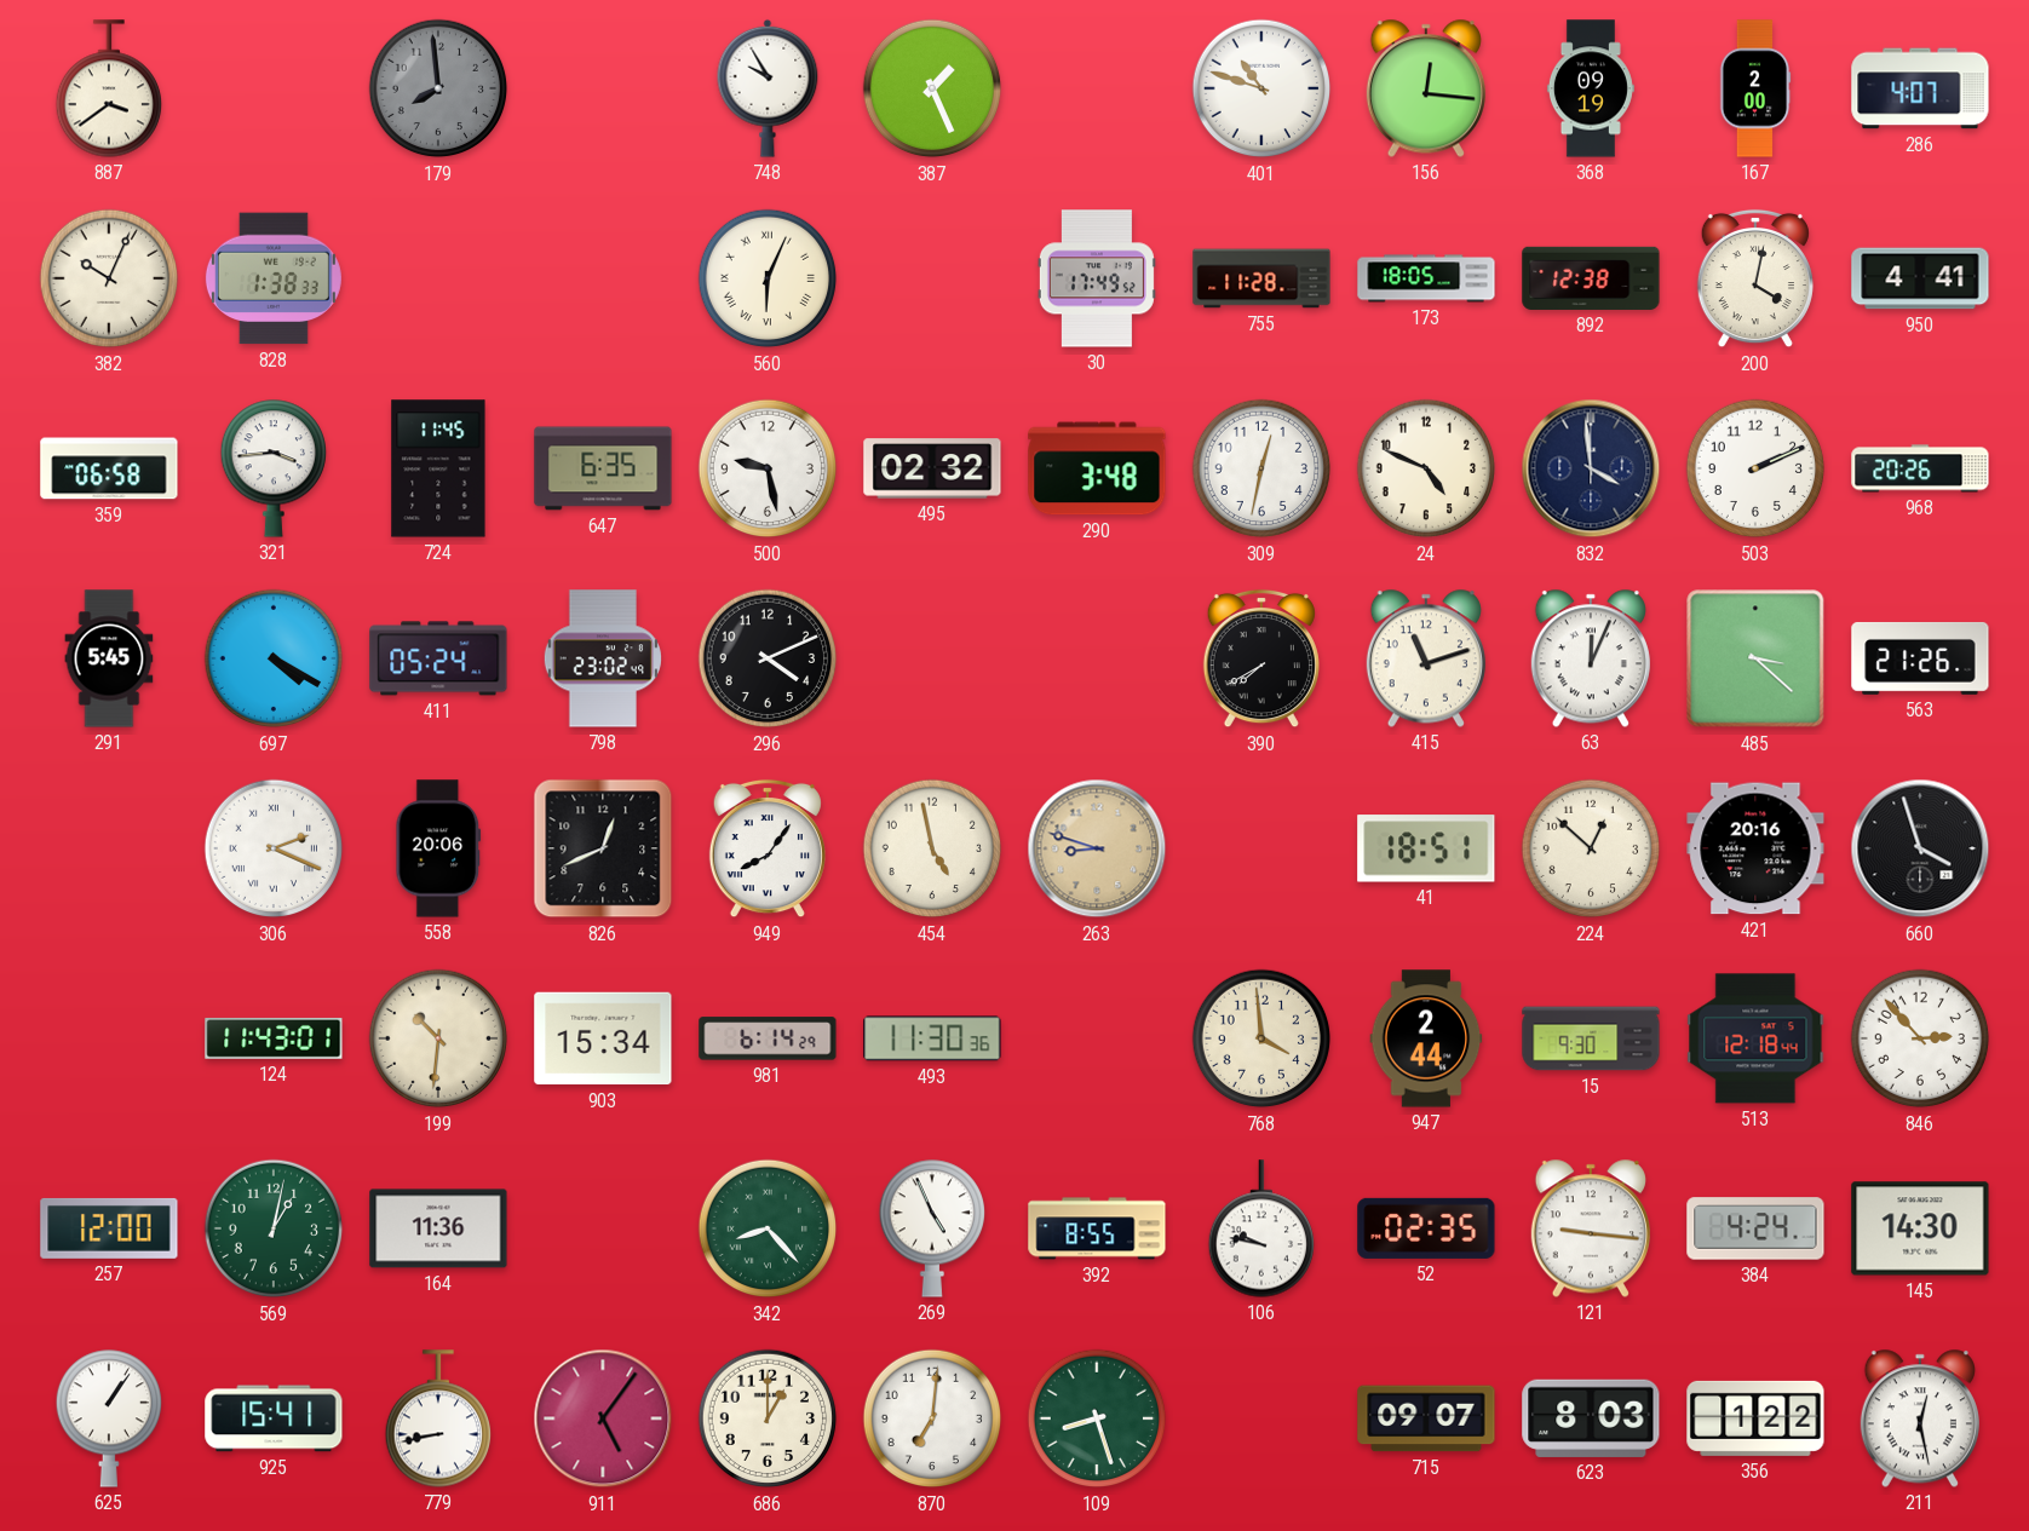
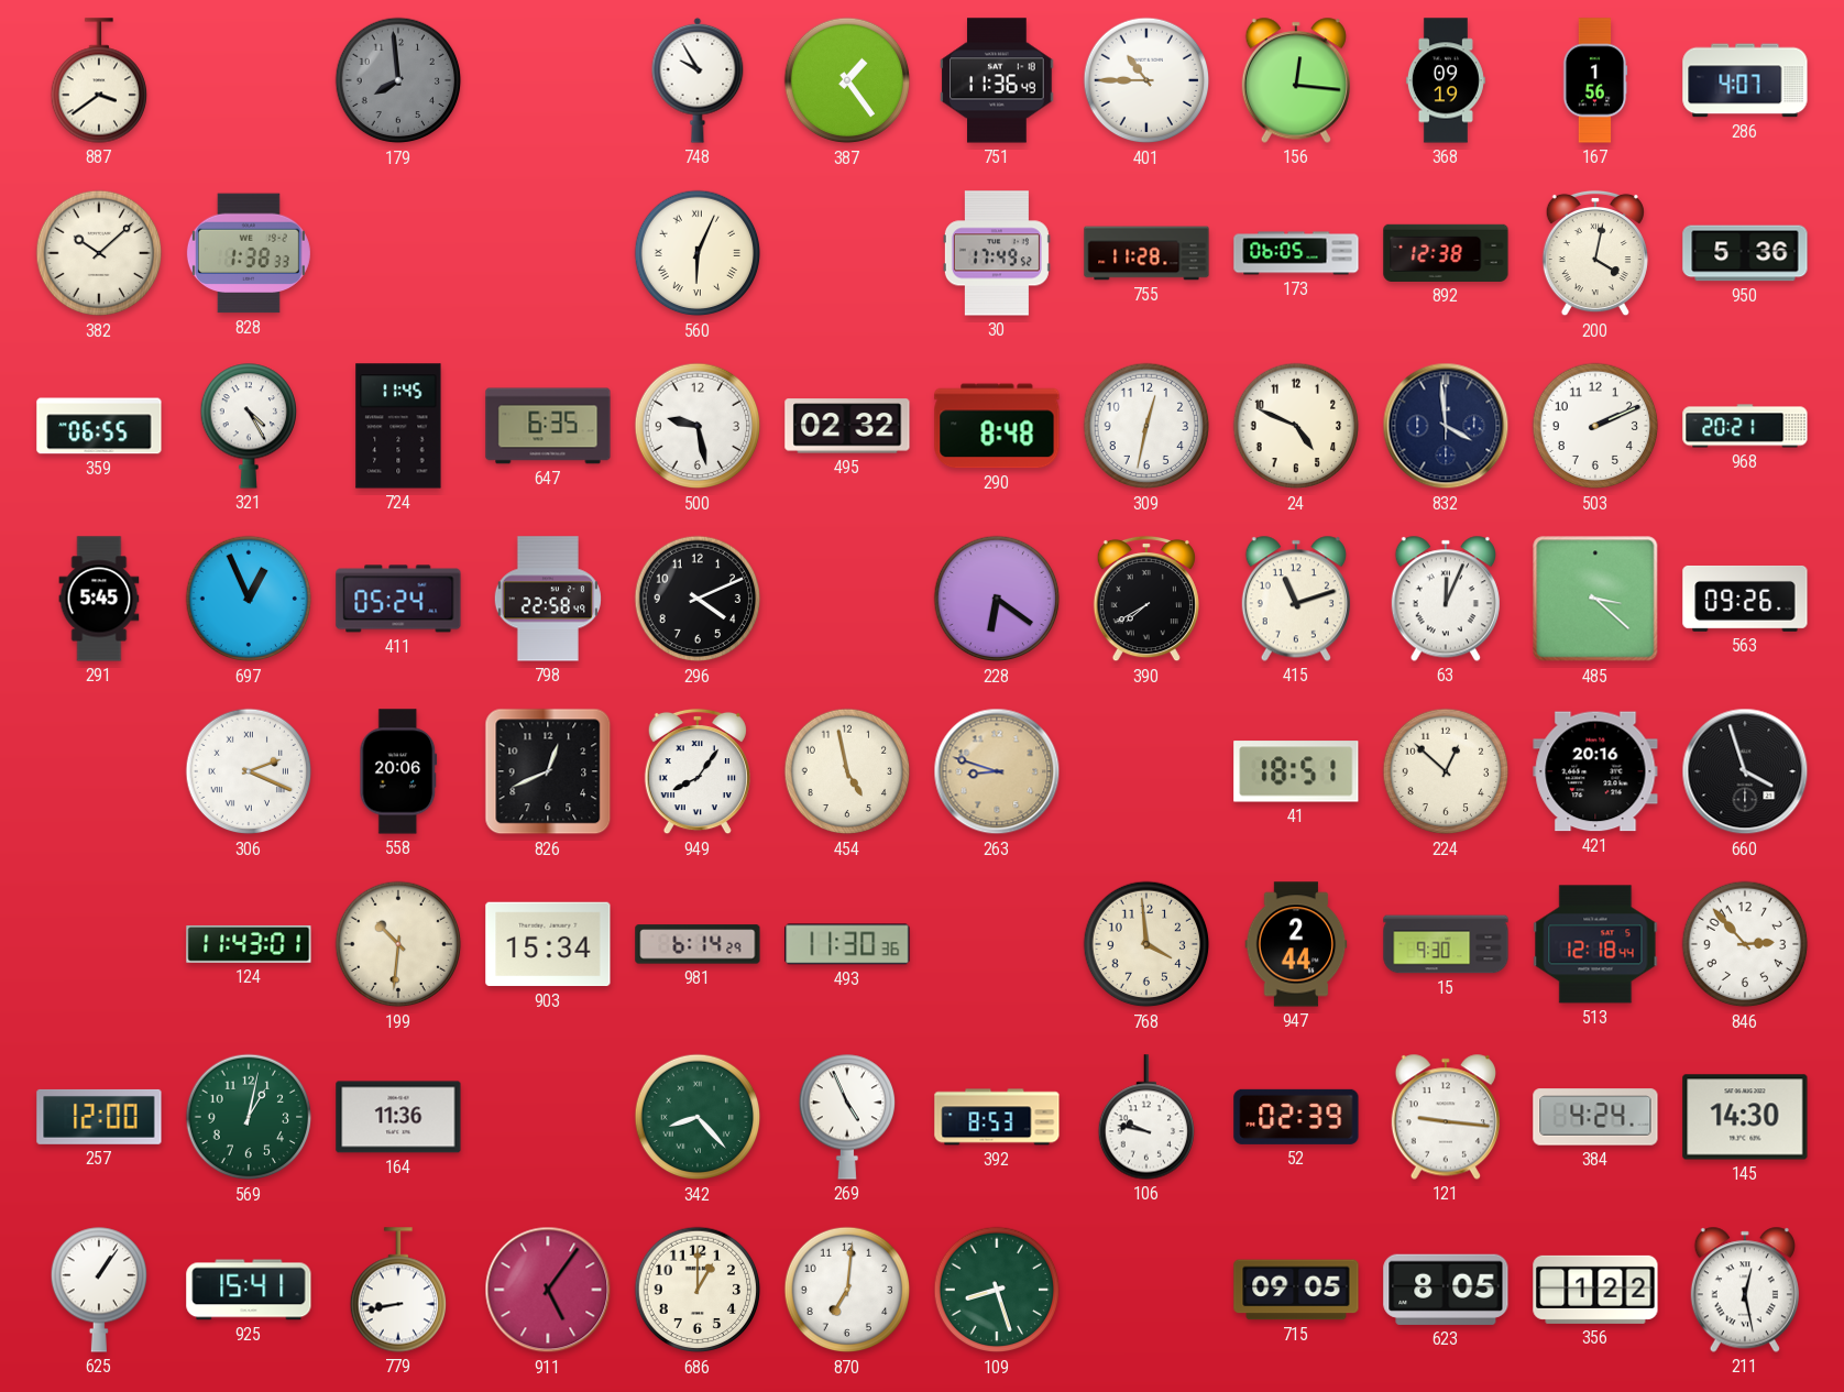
387: 1:26 -> 1:24
751: none -> 11:36
401: 10:48 -> 10:45
167: 2:00 -> 1:56
382: 10:04 -> 10:08
173: 18:05 -> 06:05
950: 4:41 -> 5:36
359: 06:58 -> 06:55
321: 3:44 -> 4:25
290: 3:48 -> 8:48
968: 20:26 -> 20:21
697: 4:20 -> 12:56
798: 23:02 -> 22:58
228: none -> 6:21
563: 21:26 -> 09:26
392: 8:55 -> 8:53
52: 02:35 -> 02:39
715: 09:07 -> 09:05
623: 8:03 -> 8:05
